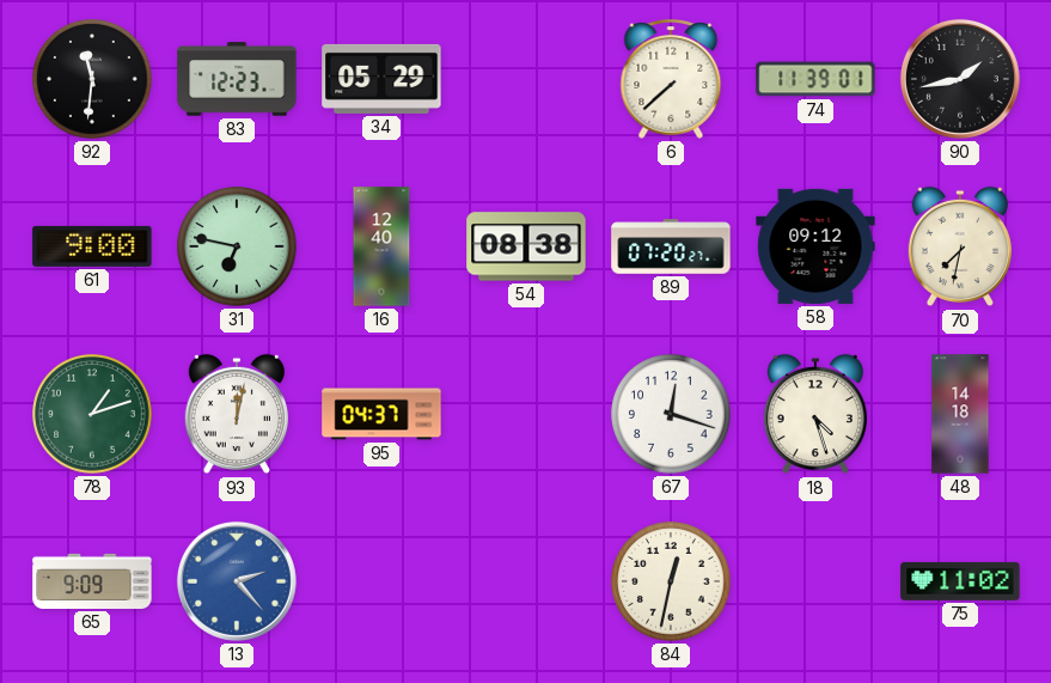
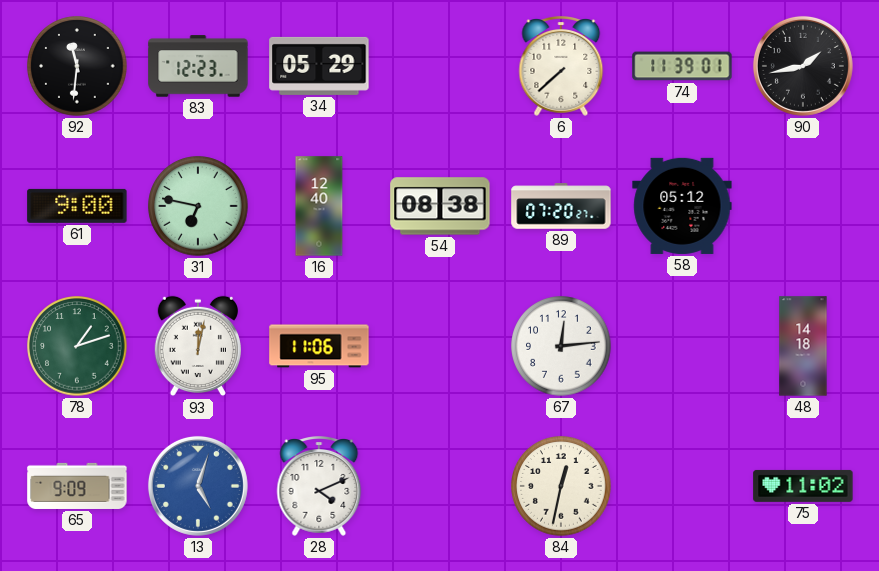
58: 09:12 -> 05:12
70: 7:32 -> none
95: 04:37 -> 11:06
67: 12:18 -> 12:14
18: 4:27 -> none
13: 2:23 -> 5:03
28: none -> 4:11
